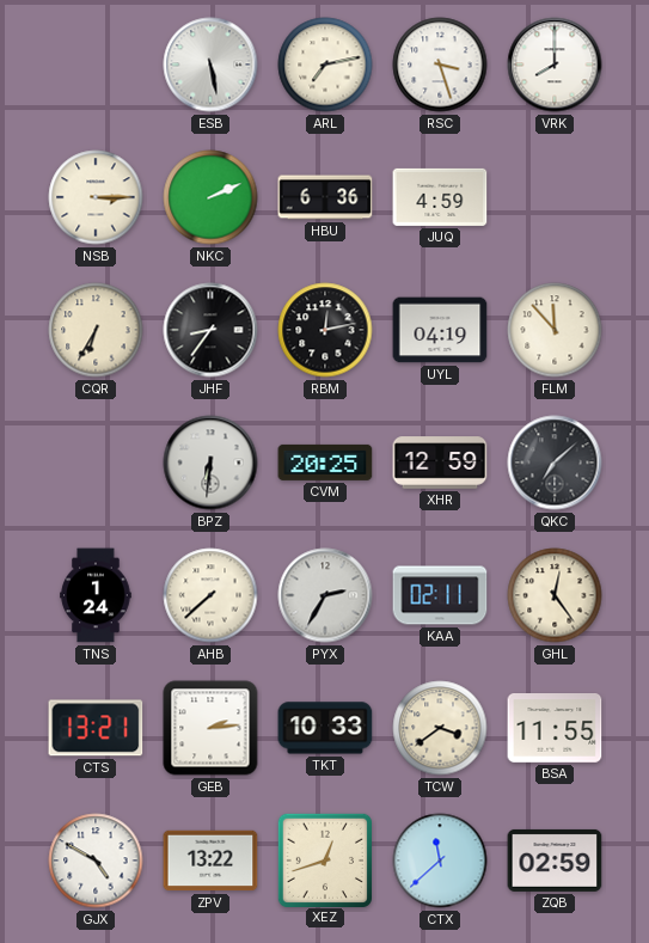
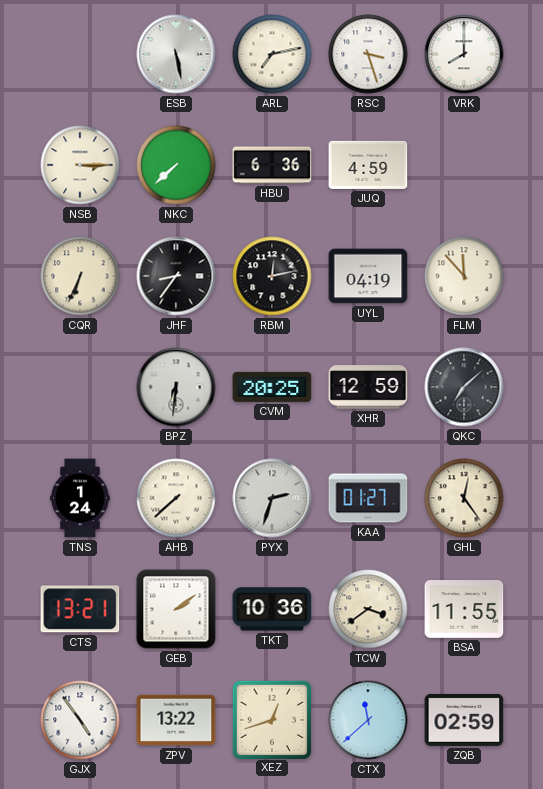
NKC: 2:11 -> 7:38
CQR: 6:35 -> 6:34
PYX: 2:35 -> 2:33
KAA: 02:11 -> 01:27
GEB: 2:14 -> 2:09
TKT: 10:33 -> 10:36
GJX: 4:50 -> 4:54
